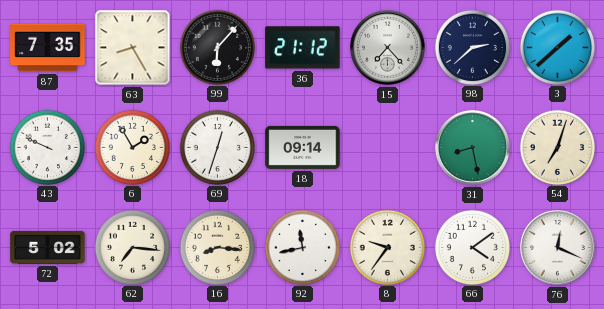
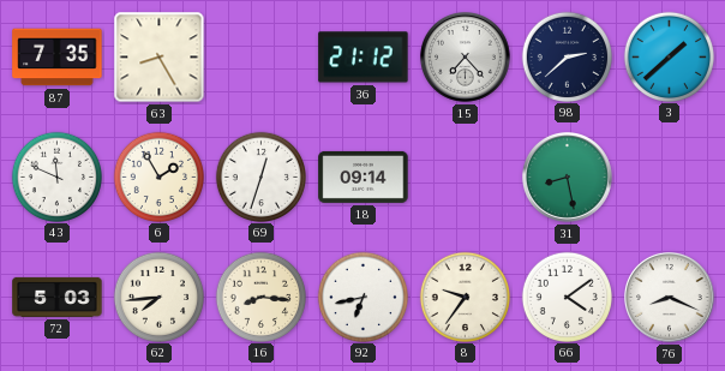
99: 6:07 -> none
43: 9:49 -> 11:49
54: 7:03 -> none
72: 5:02 -> 5:03
62: 7:16 -> 7:44
92: 11:43 -> 6:43
76: 12:19 -> 8:19
